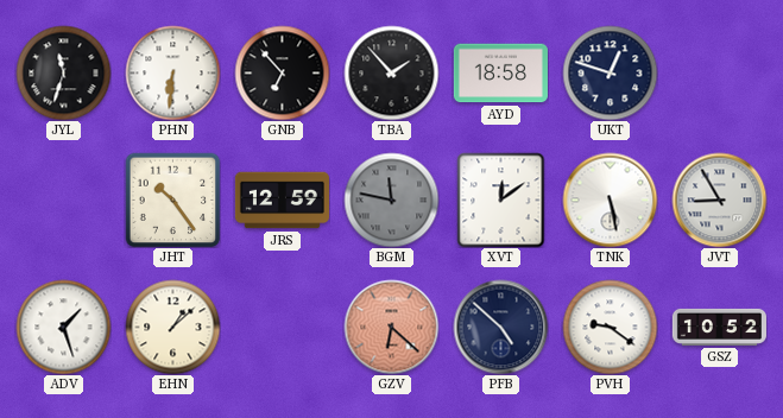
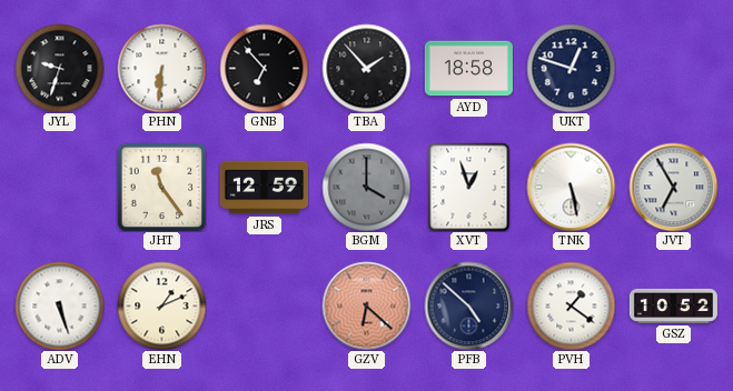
JYL: 11:33 -> 9:33
JHT: 10:24 -> 11:24
BGM: 11:47 -> 4:00
XVT: 12:09 -> 12:57
JVT: 8:55 -> 6:55
ADV: 1:27 -> 5:27
EHN: 1:08 -> 1:11
PVH: 9:21 -> 1:21
